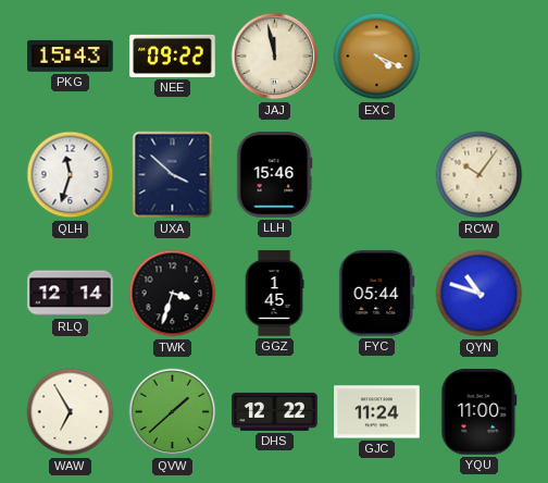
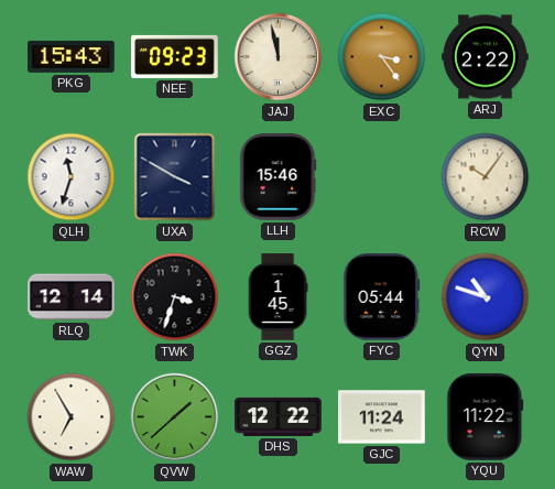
NEE: 09:22 -> 09:23
EXC: 4:19 -> 3:24
ARJ: none -> 2:22
UXA: 3:52 -> 3:50
YQU: 11:00 -> 11:22
